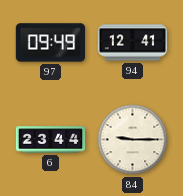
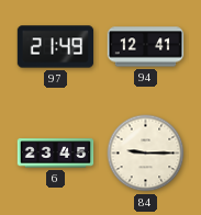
97: 09:49 -> 21:49
6: 23:44 -> 23:45
